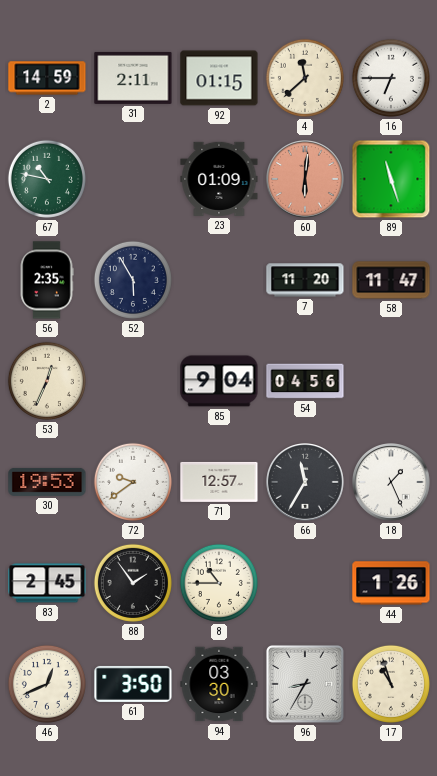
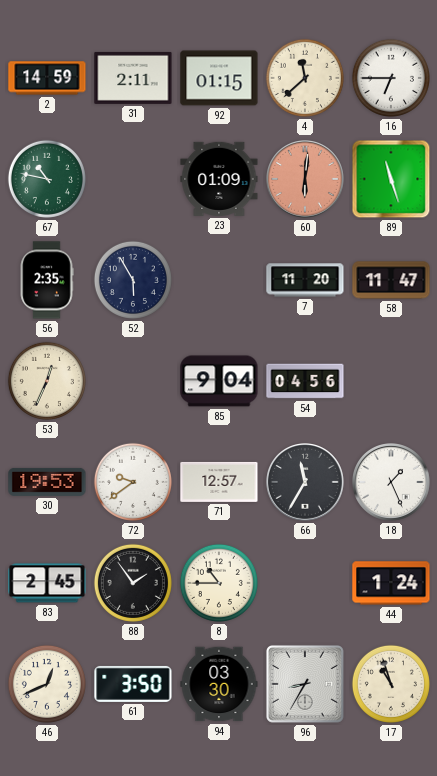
44: 1:26 -> 1:24
